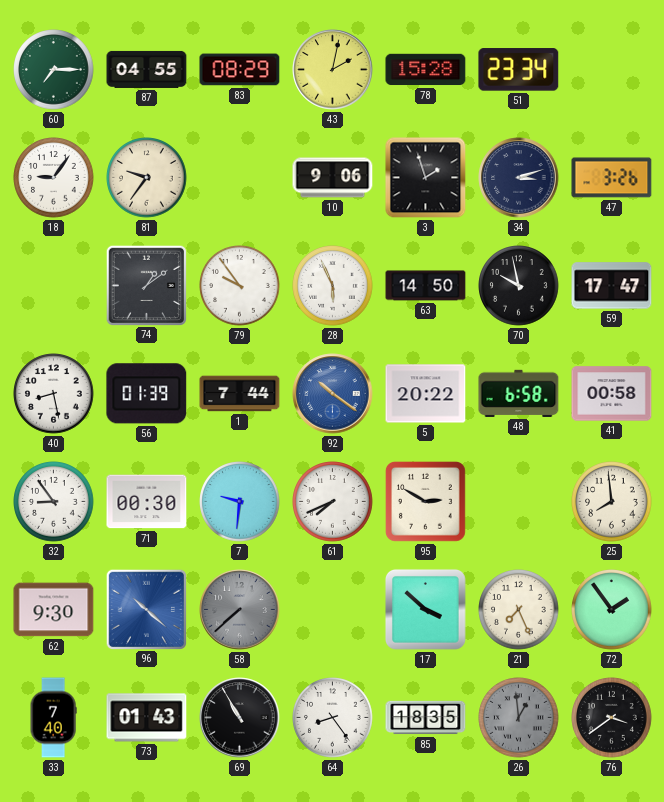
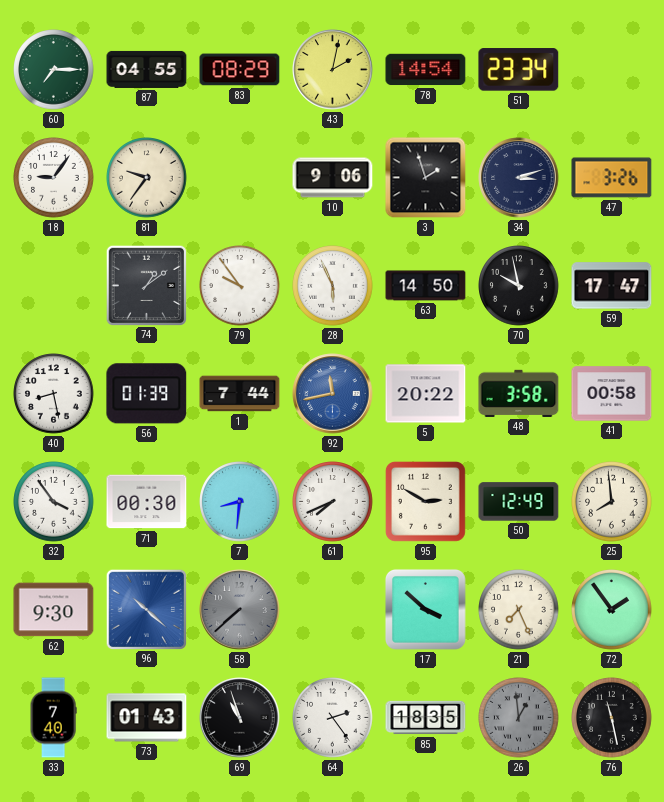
78: 15:28 -> 14:54
92: 10:21 -> 11:43
48: 6:58 -> 3:58
32: 8:54 -> 3:54
7: 9:31 -> 8:31
50: none -> 12:49
69: 10:55 -> 10:57
64: 8:24 -> 2:24
76: 3:39 -> 11:28
